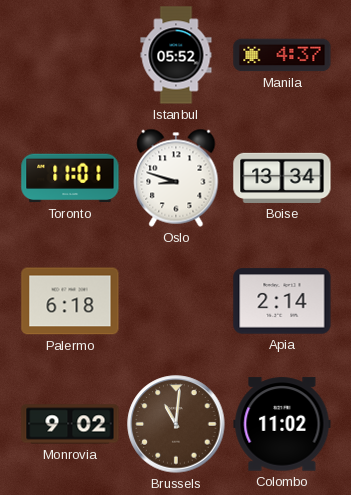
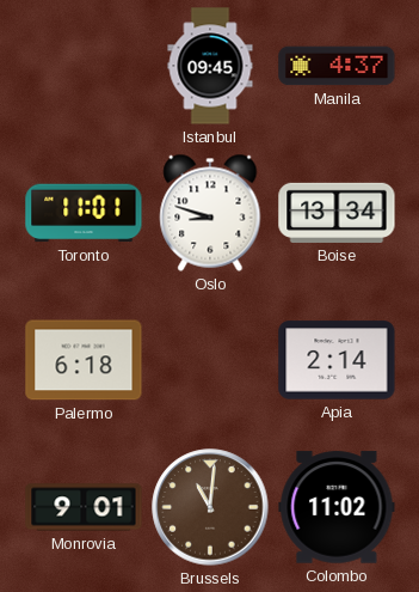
Istanbul: 05:52 -> 09:45
Monrovia: 9:02 -> 9:01
